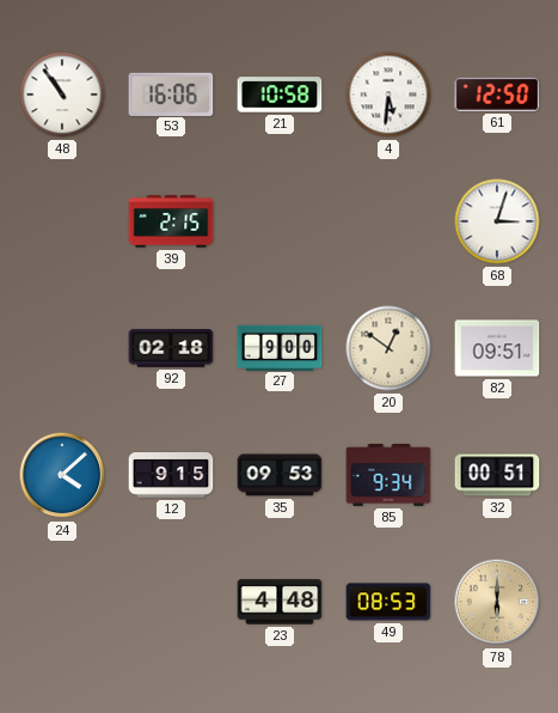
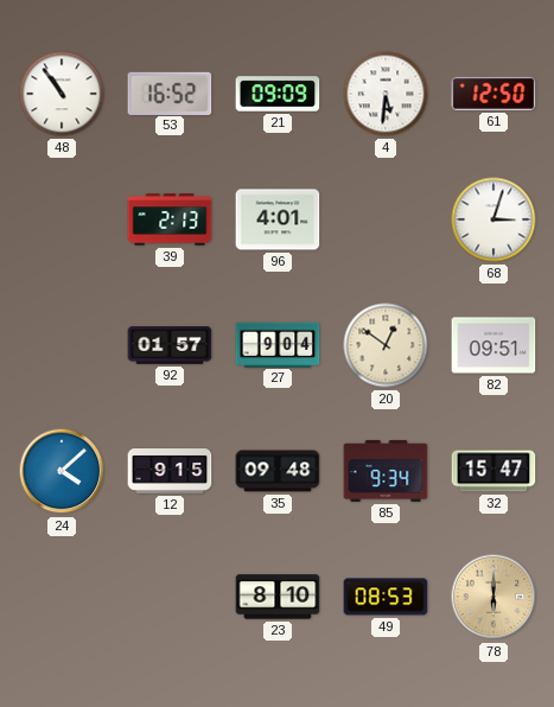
53: 16:06 -> 16:52
21: 10:58 -> 09:09
39: 2:15 -> 2:13
96: none -> 4:01
92: 02:18 -> 01:57
27: 9:00 -> 9:04
35: 09:53 -> 09:48
32: 00:51 -> 15:47
23: 4:48 -> 8:10
